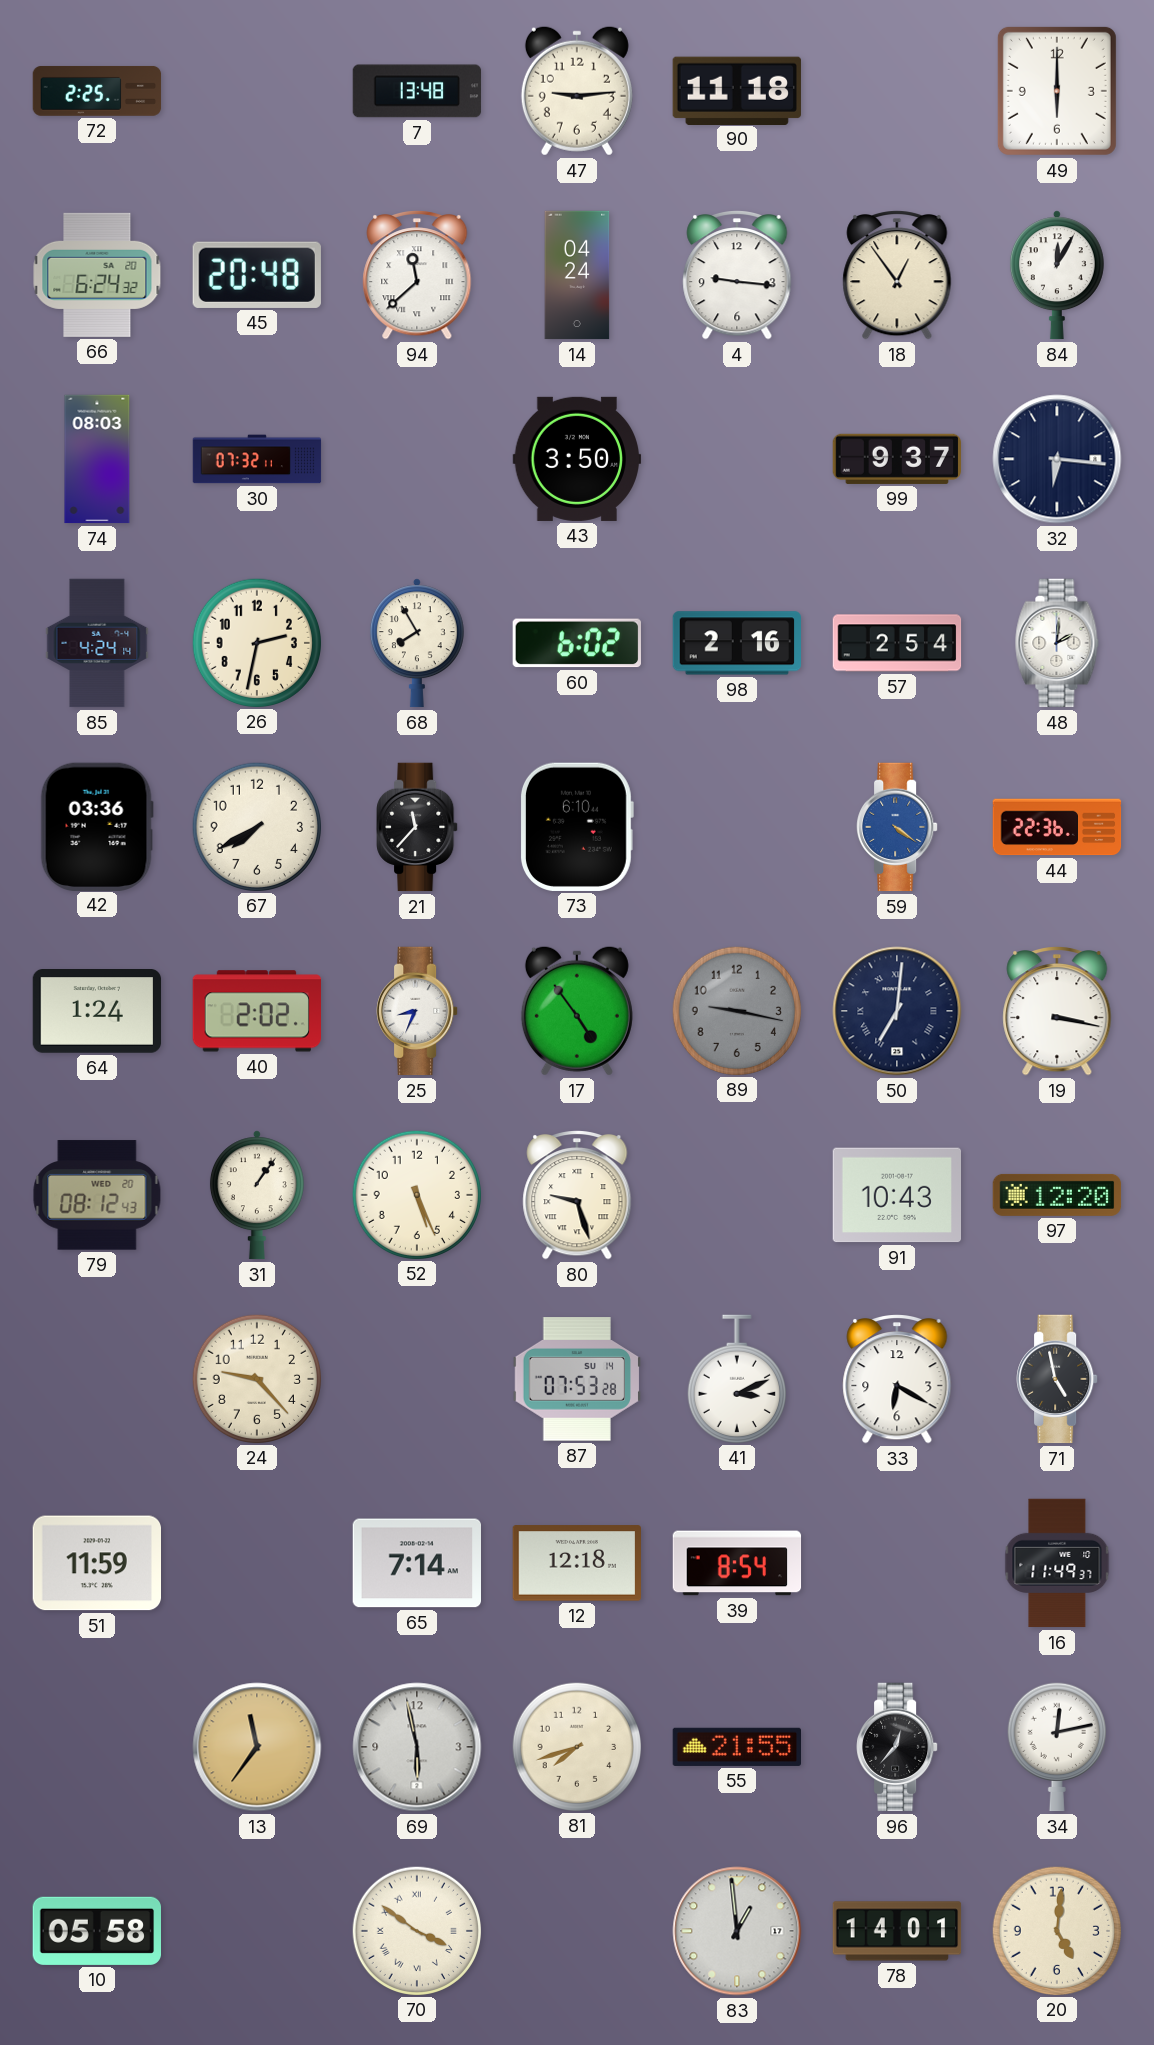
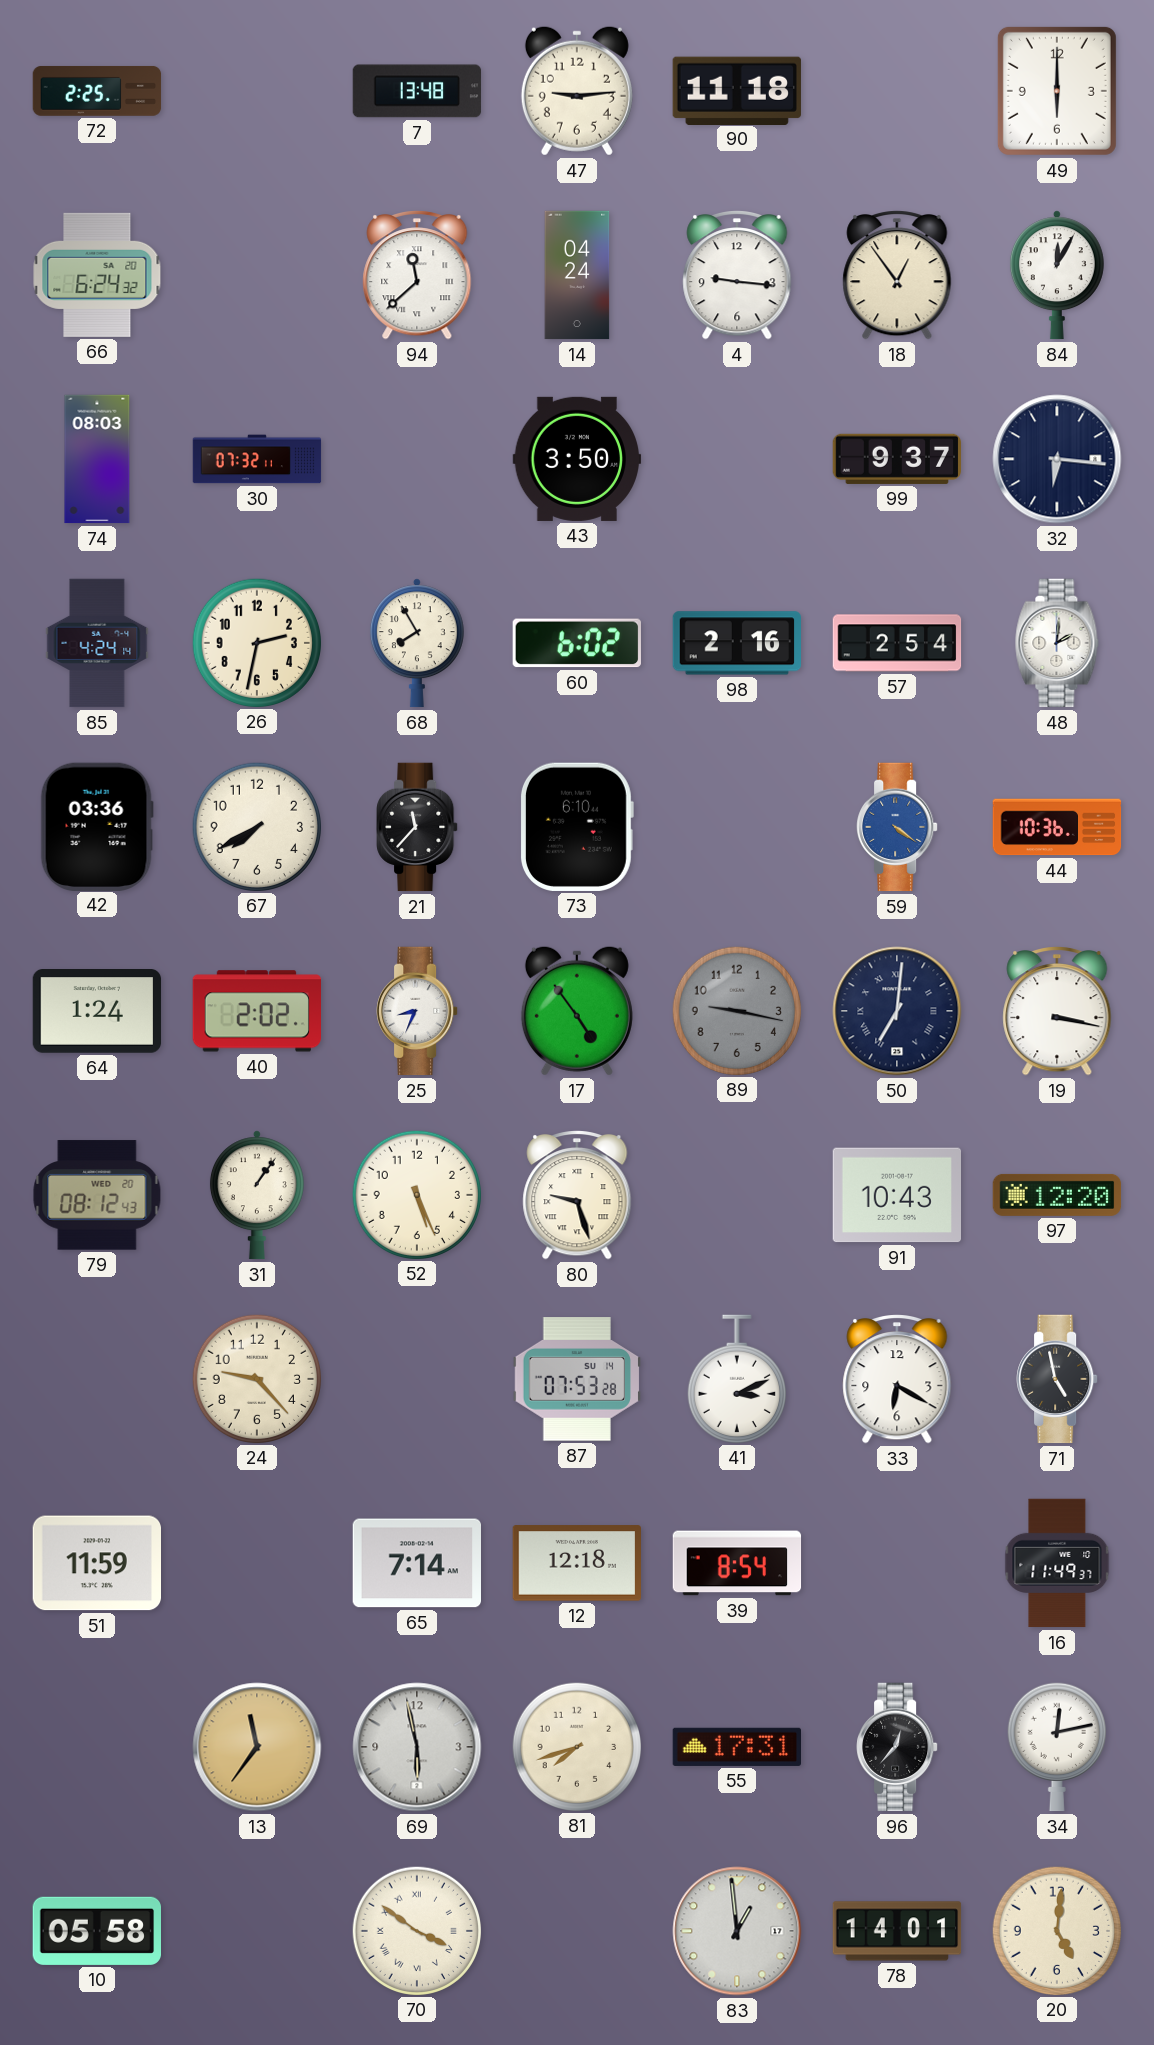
45: 20:48 -> none
44: 22:36 -> 10:36
55: 21:55 -> 17:31
